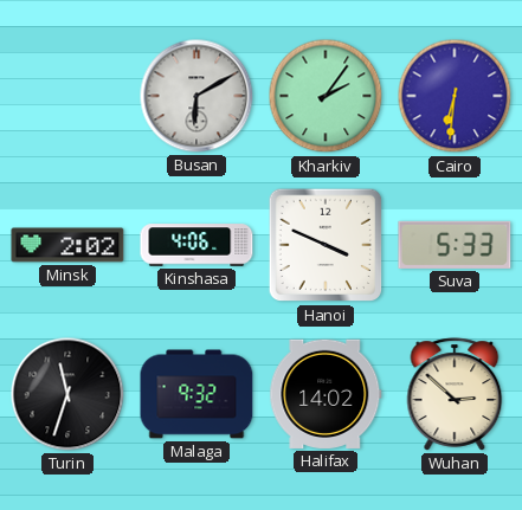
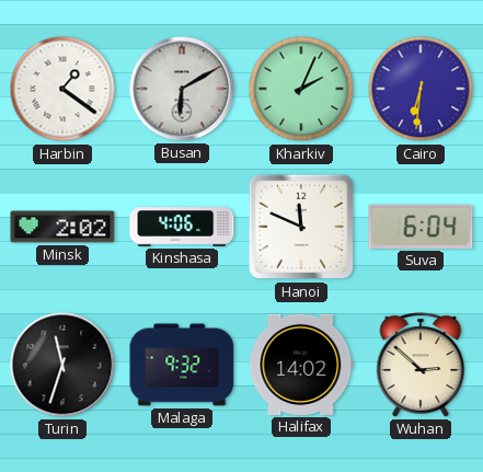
Harbin: none -> 1:21
Kharkiv: 2:06 -> 2:04
Hanoi: 3:49 -> 11:49
Suva: 5:33 -> 6:04
